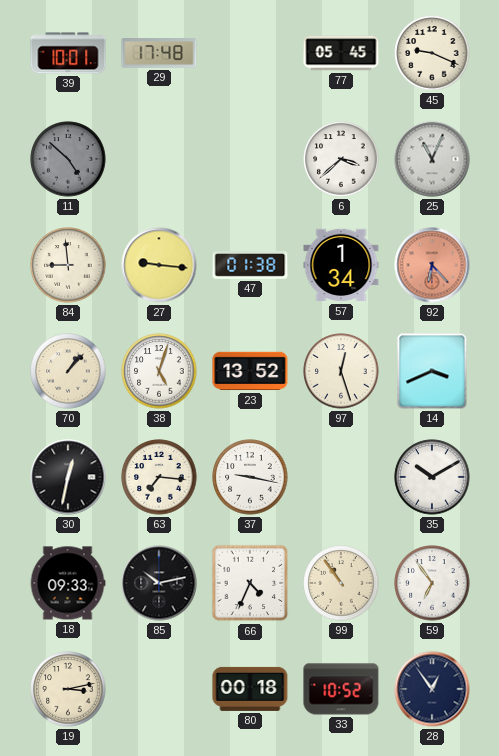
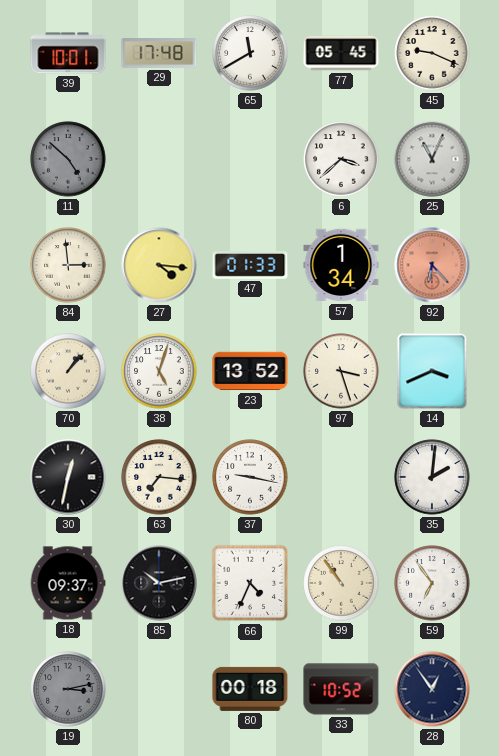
65: none -> 11:40
84: 8:59 -> 2:59
27: 9:16 -> 4:16
47: 01:38 -> 01:33
97: 12:27 -> 3:27
35: 10:10 -> 2:01
18: 09:33 -> 09:37
19 dial: cream -> grey
